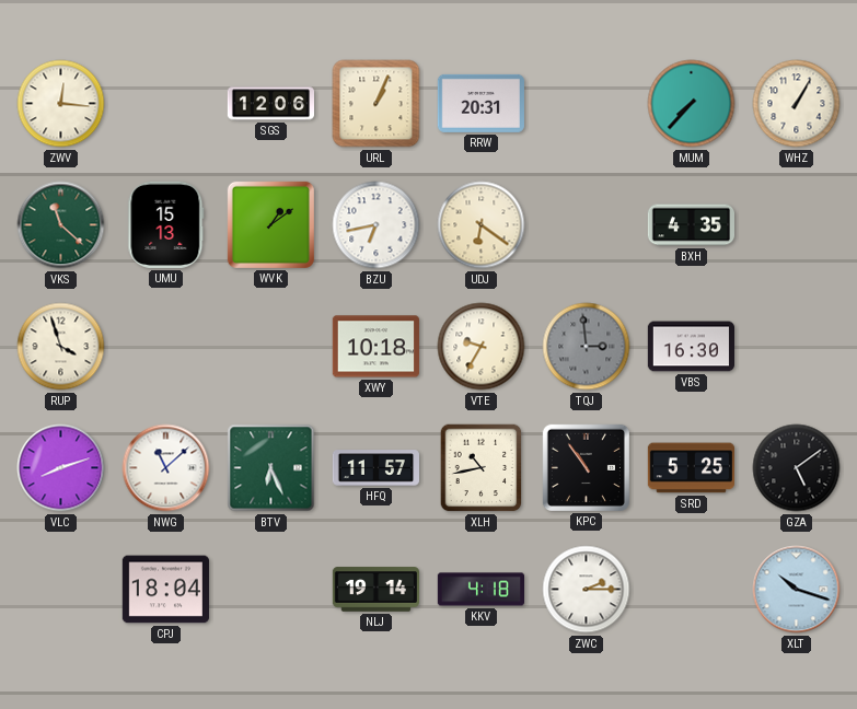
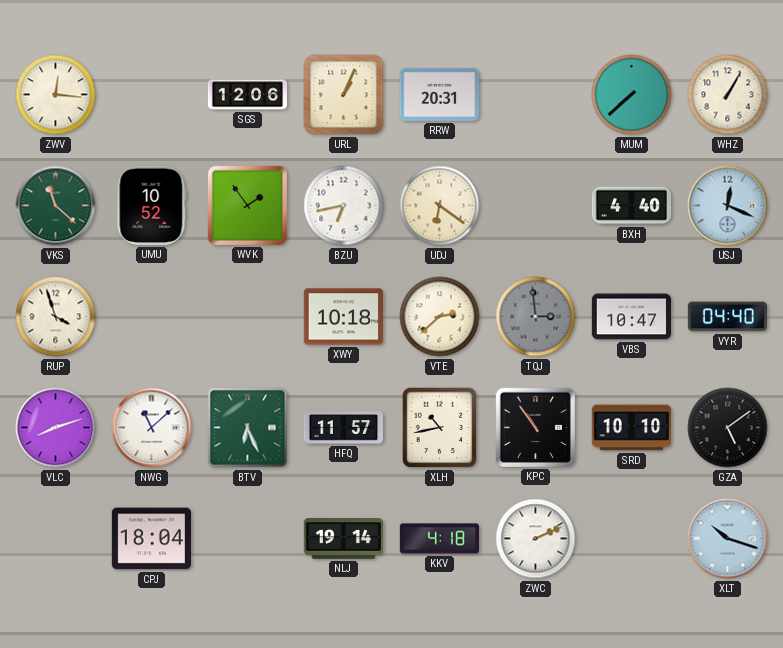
MUM: 7:37 -> 7:38
UMU: 15:13 -> 10:52
WVK: 1:09 -> 1:54
BXH: 4:35 -> 4:40
USJ: none -> 12:19
VTE: 9:35 -> 2:38
VBS: 16:30 -> 10:47
VYR: none -> 04:40
SRD: 5:25 -> 10:10
ZWC: 2:15 -> 2:11
